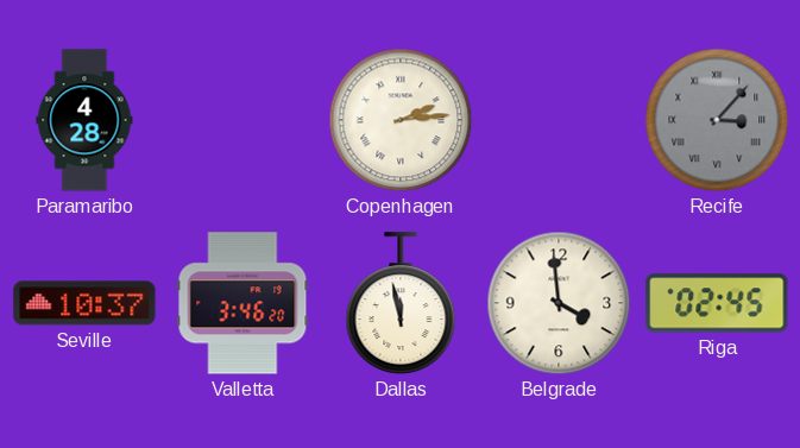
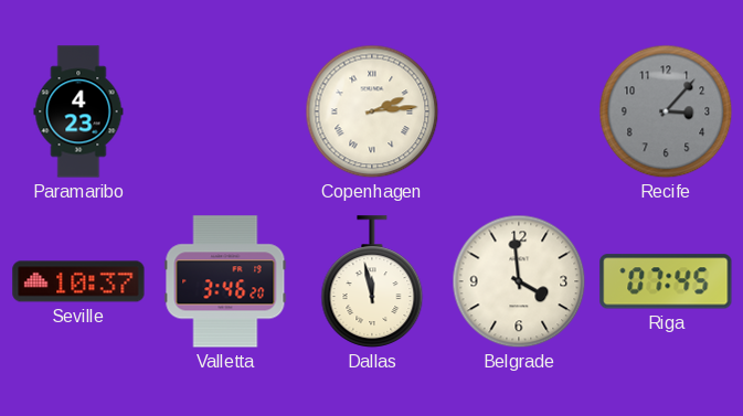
Paramaribo: 4:28 -> 4:23
Recife numerals: Roman -> Arabic
Riga: 02:45 -> 07:45
